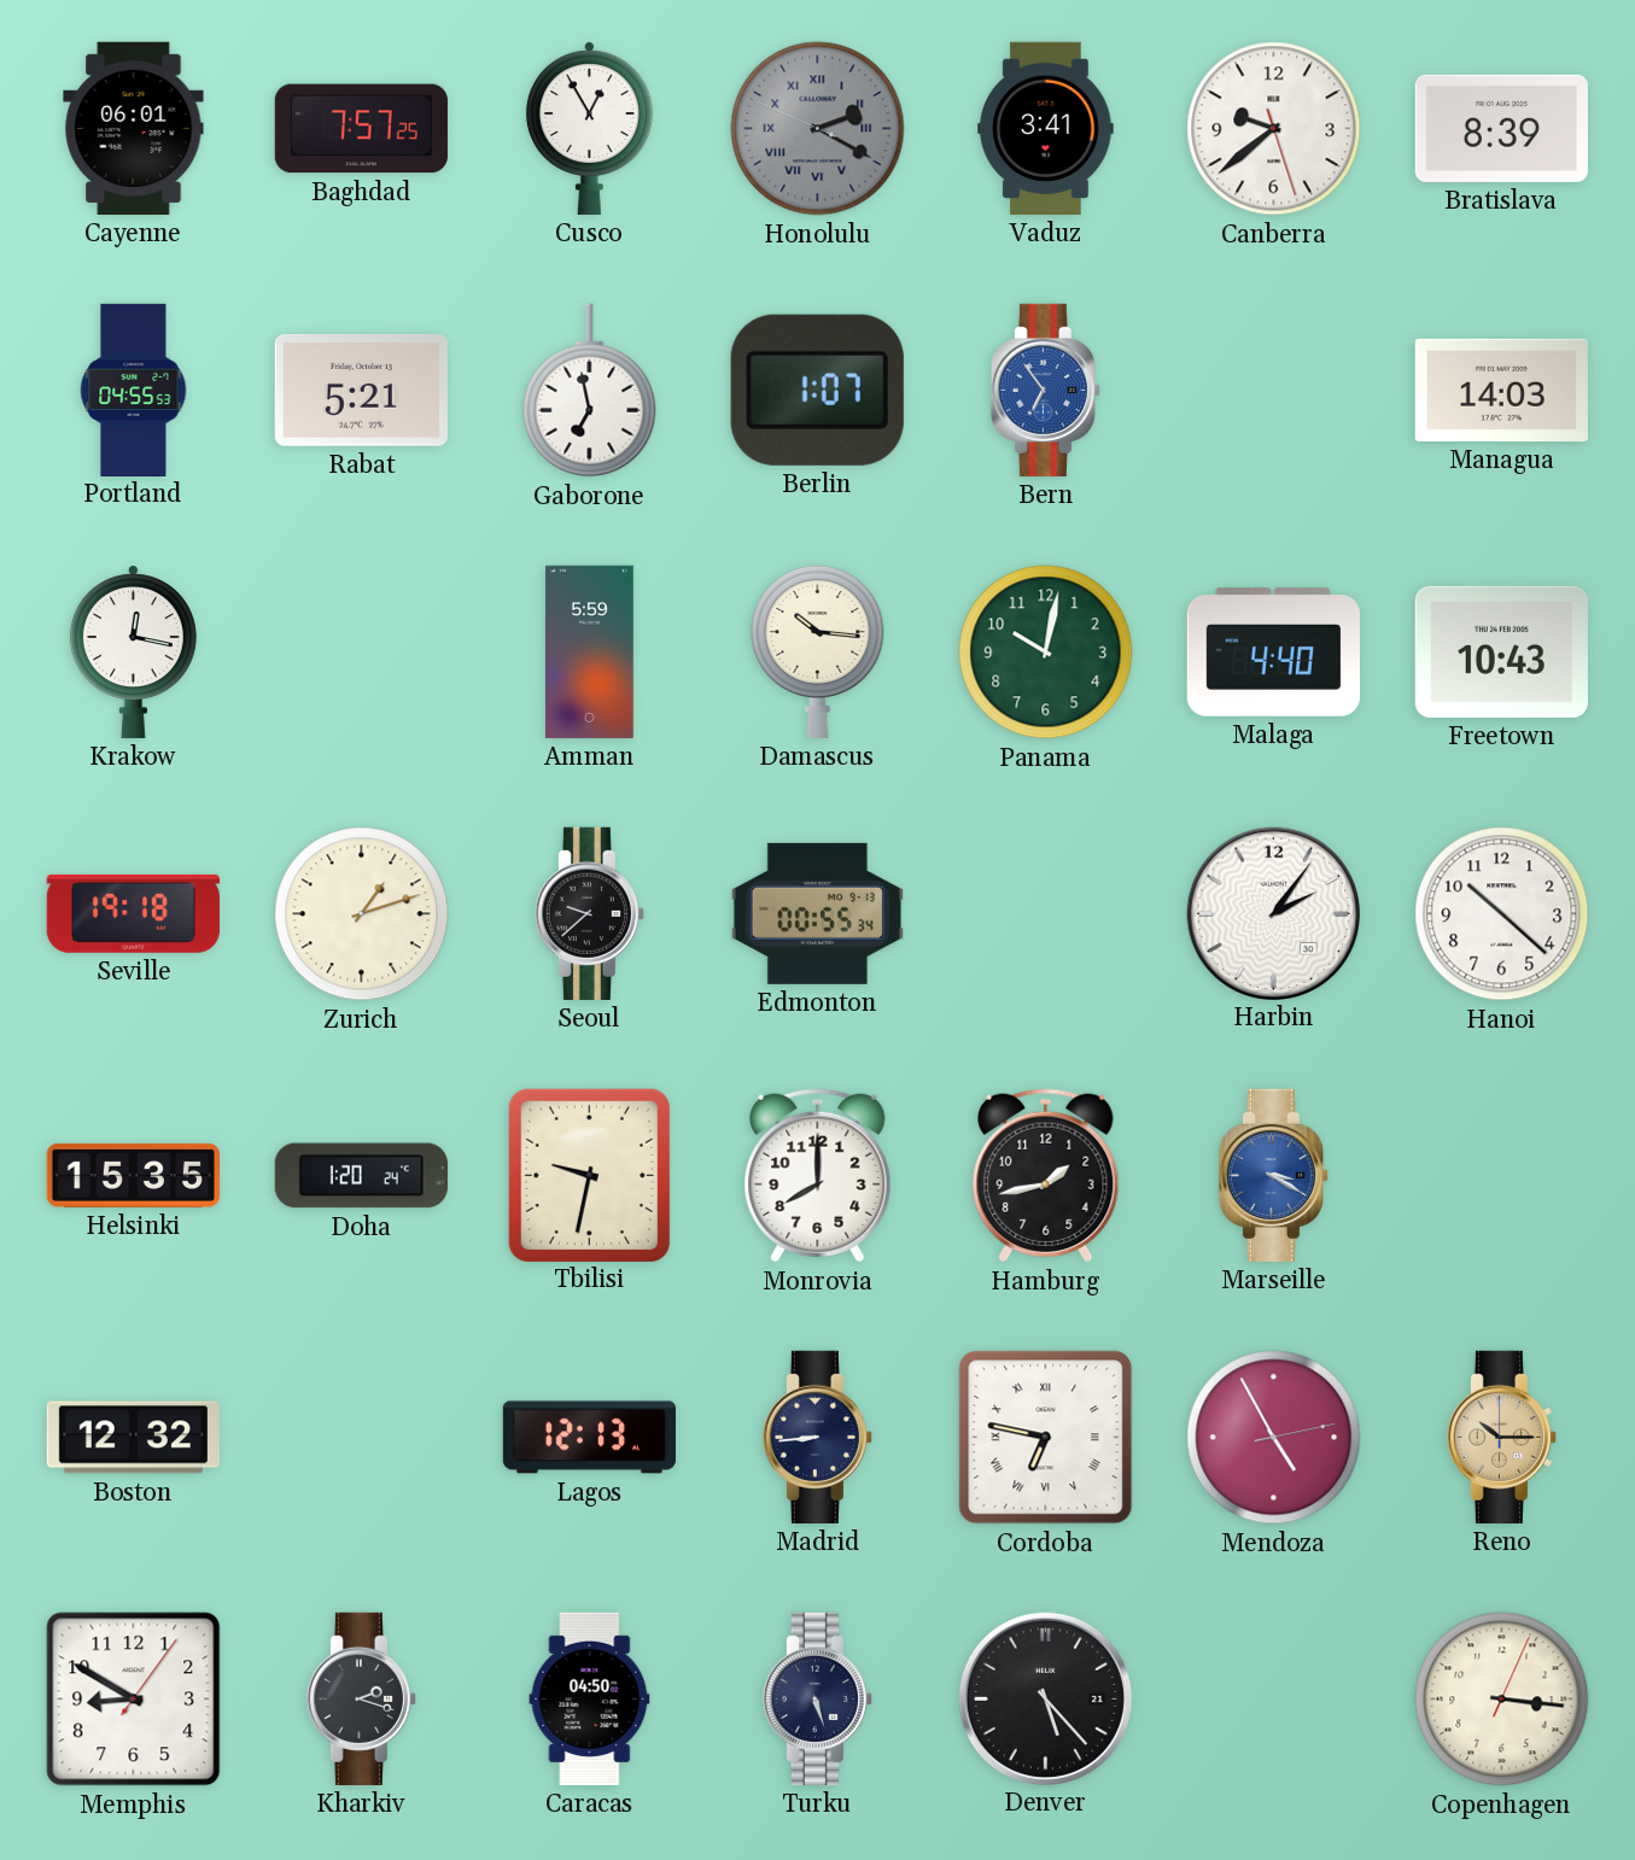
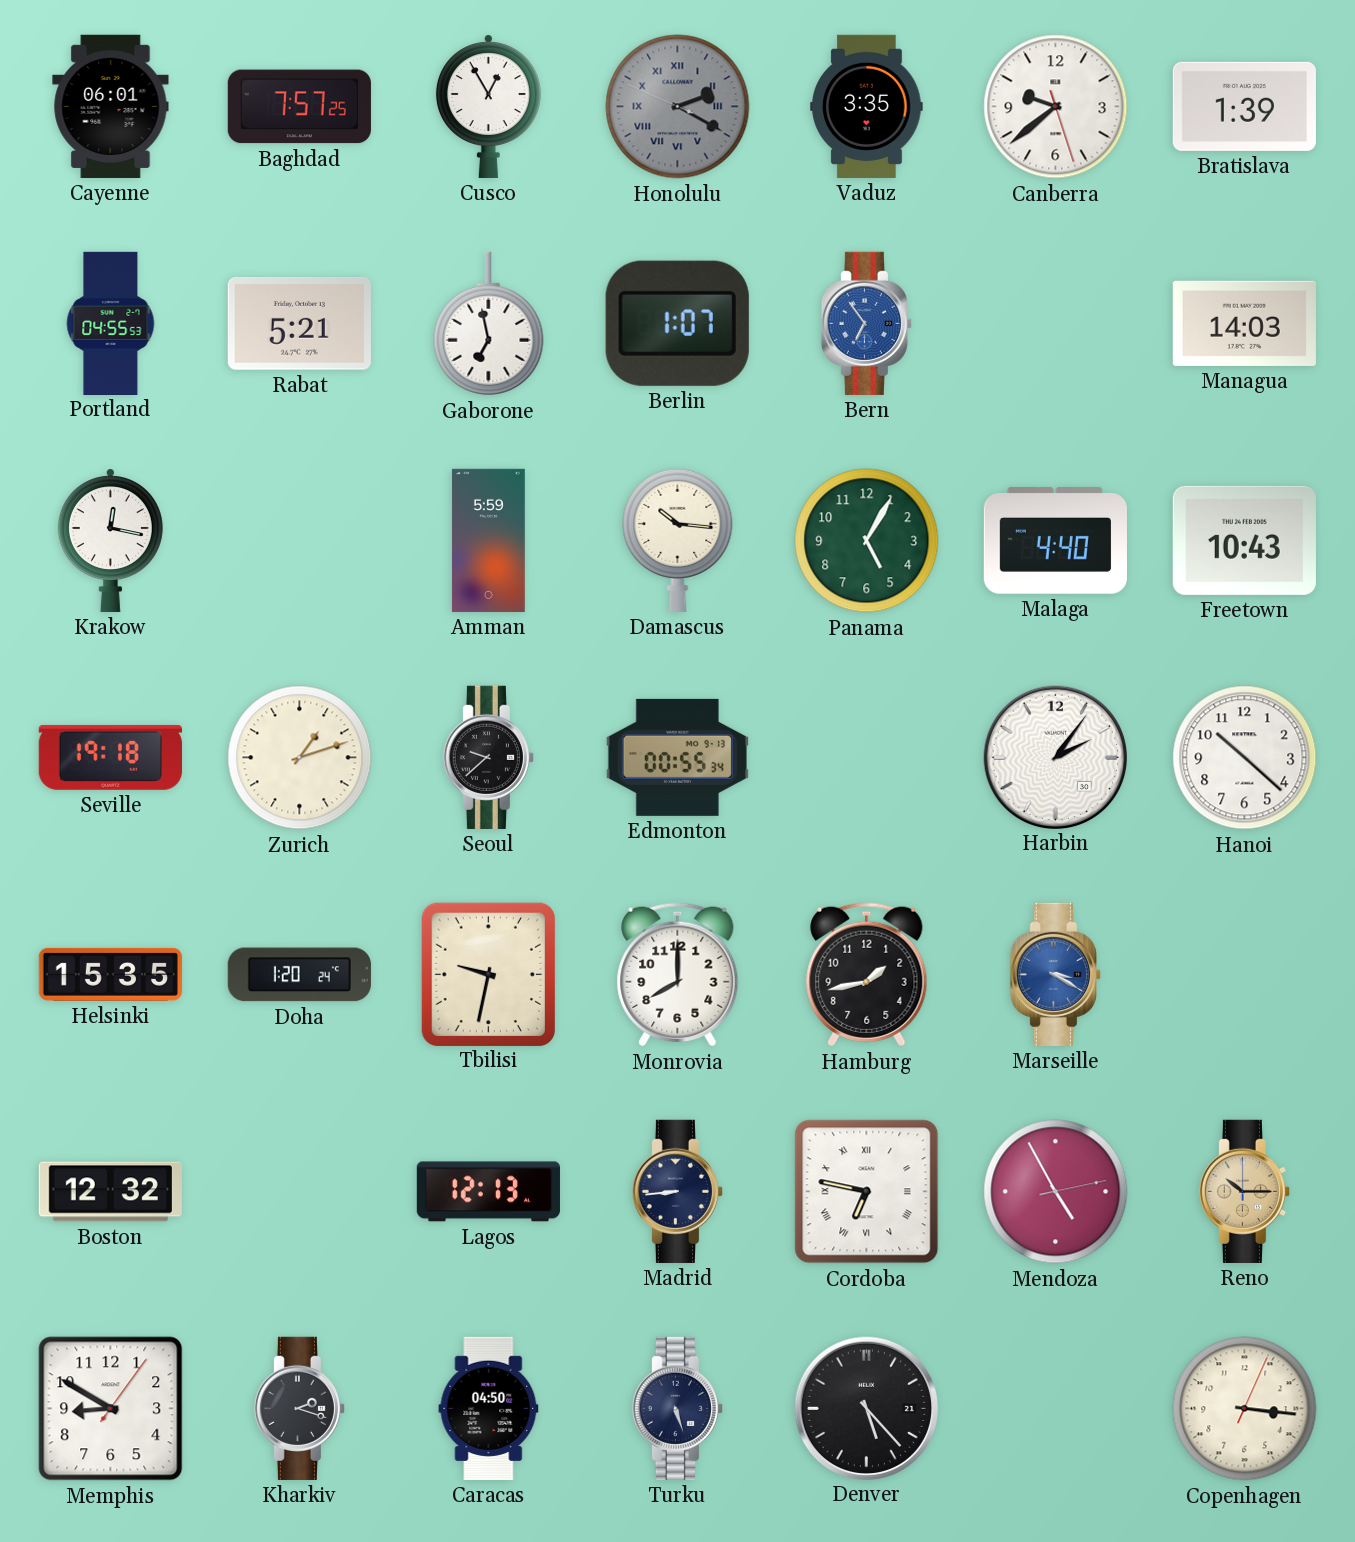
Vaduz: 3:41 -> 3:35
Bratislava: 8:39 -> 1:39
Panama: 10:02 -> 5:05
